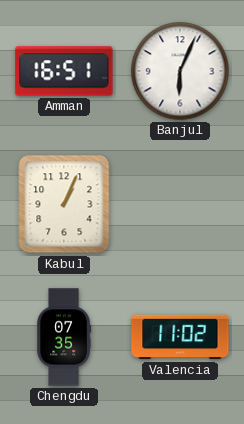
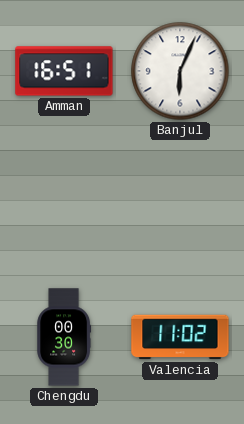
Kabul: 1:04 -> none
Chengdu: 07:35 -> 00:30
